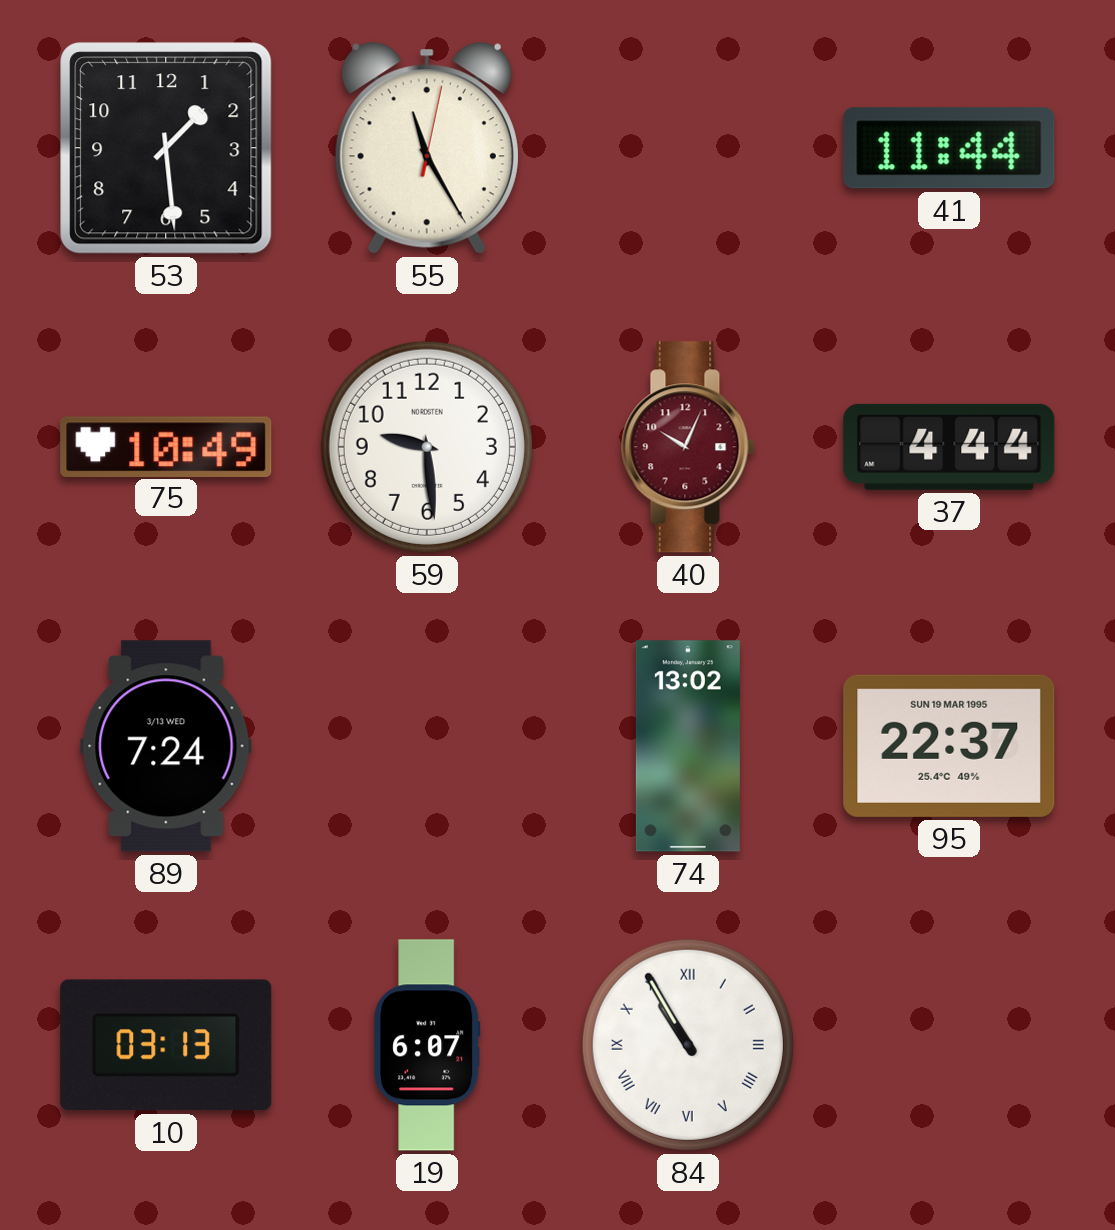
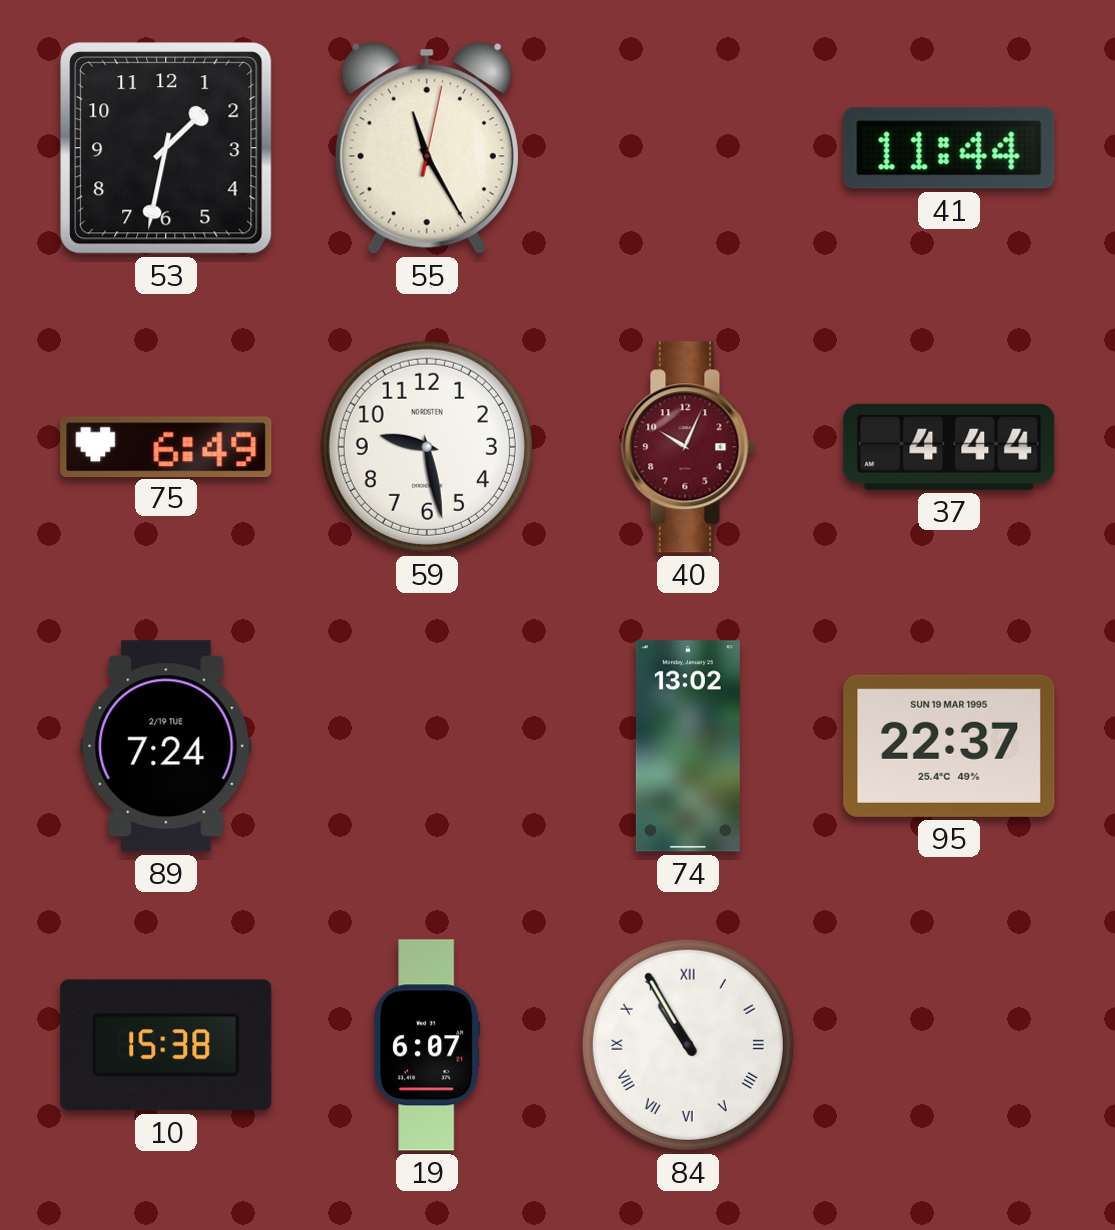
53: 1:29 -> 1:32
75: 10:49 -> 6:49
59: 9:29 -> 9:28
89 date: 3/13 WED -> 2/19 TUE
10: 03:13 -> 15:38
